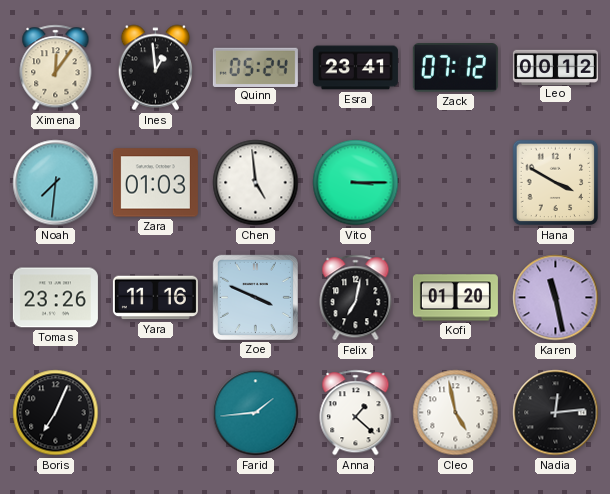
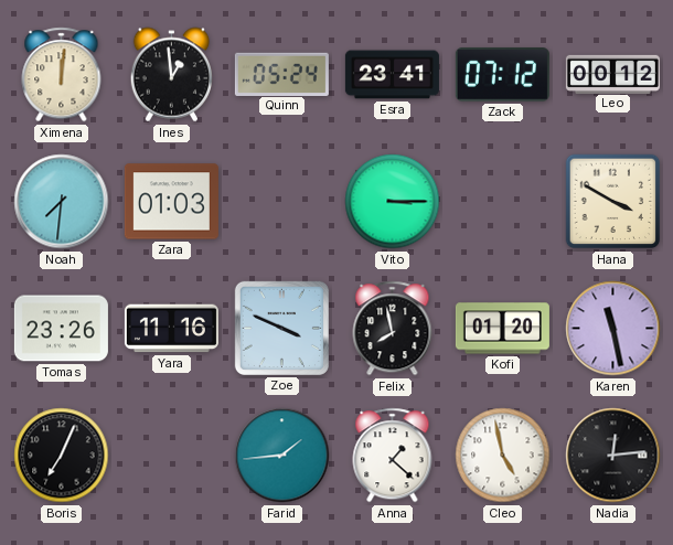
Ximena: 12:06 -> 12:01
Chen: 4:59 -> none
Felix: 7:02 -> 7:58
